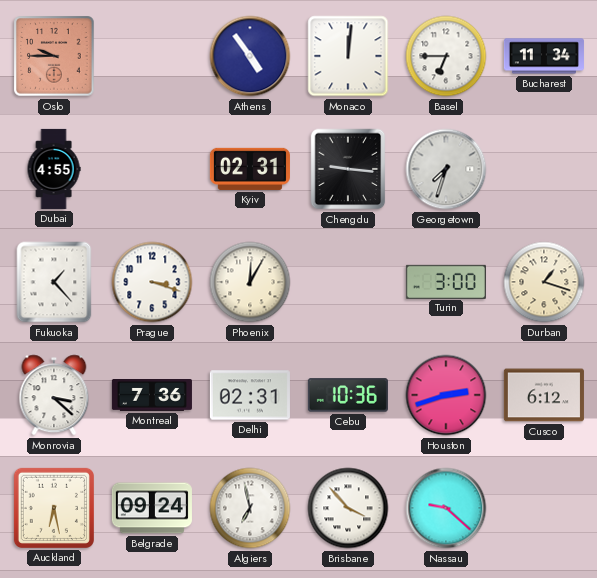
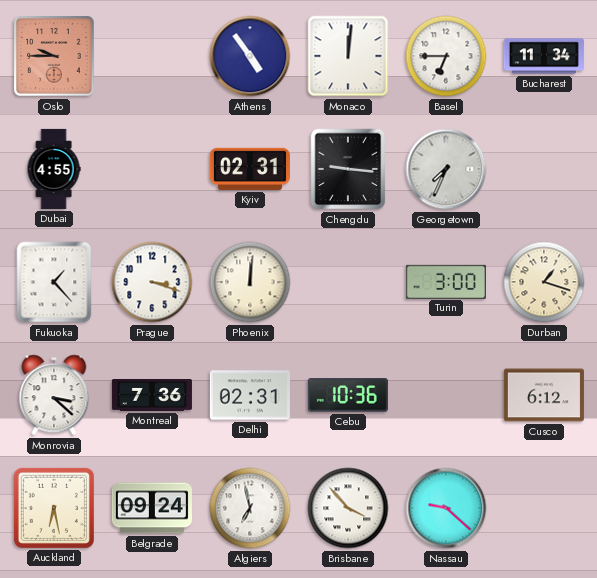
Georgetown: 7:33 -> 7:34
Phoenix: 12:05 -> 12:01
Houston: 2:42 -> none
